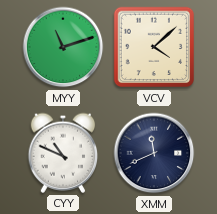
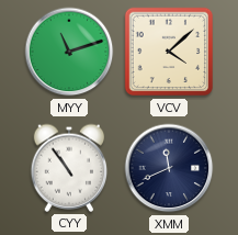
CYY: 10:49 -> 10:54
